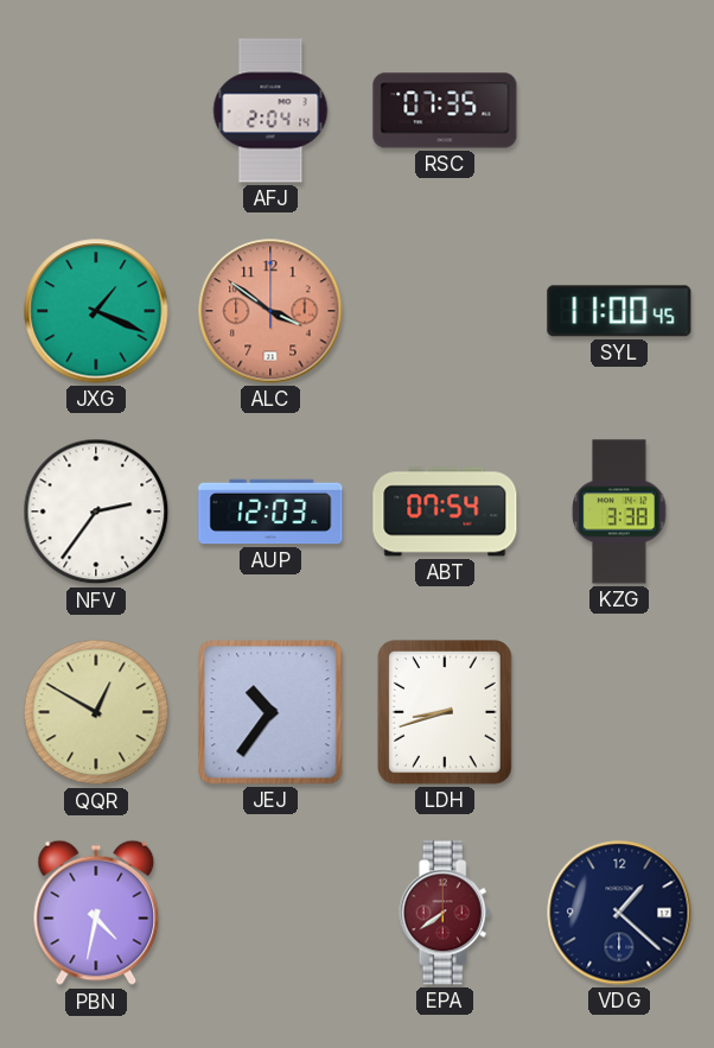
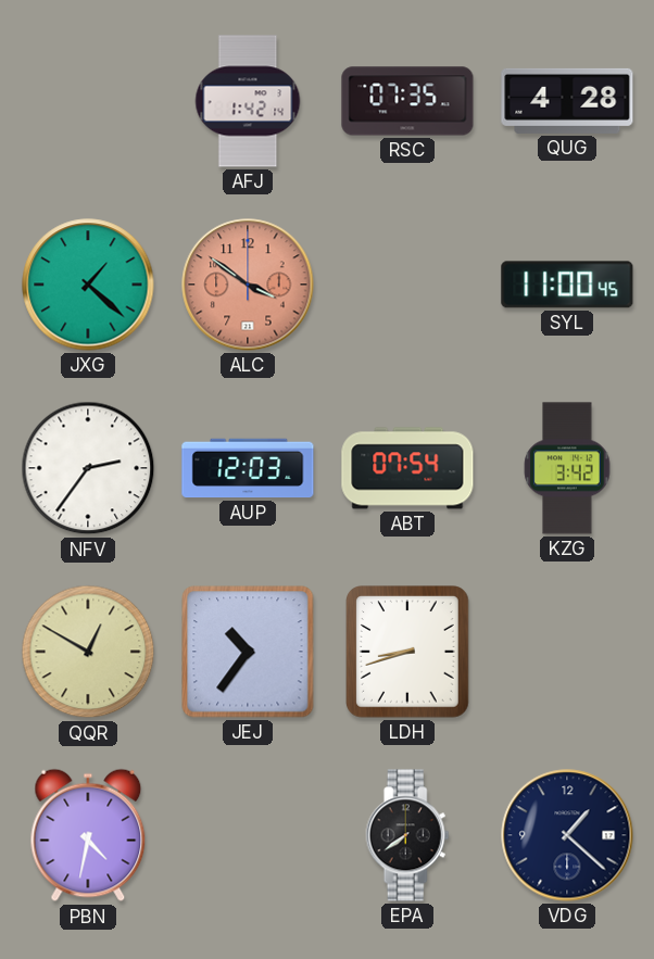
AFJ: 2:04 -> 1:42
QUG: none -> 4:28
JXG: 1:19 -> 1:22
KZG: 3:38 -> 3:42
EPA dial: burgundy -> black
